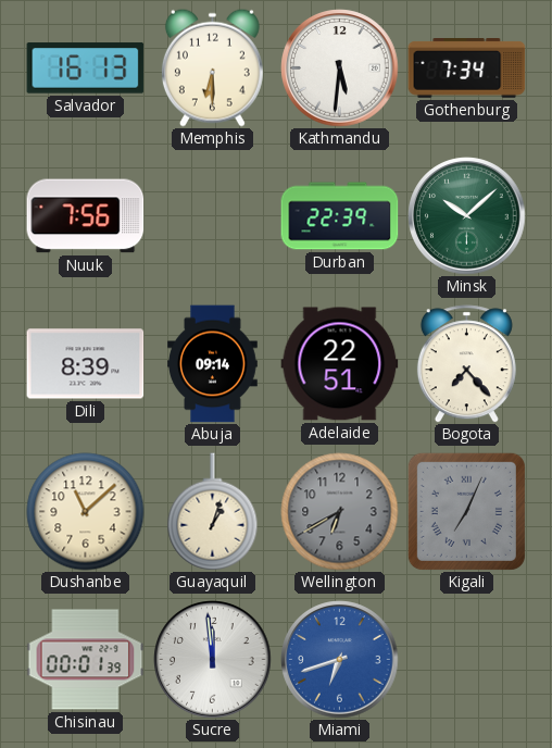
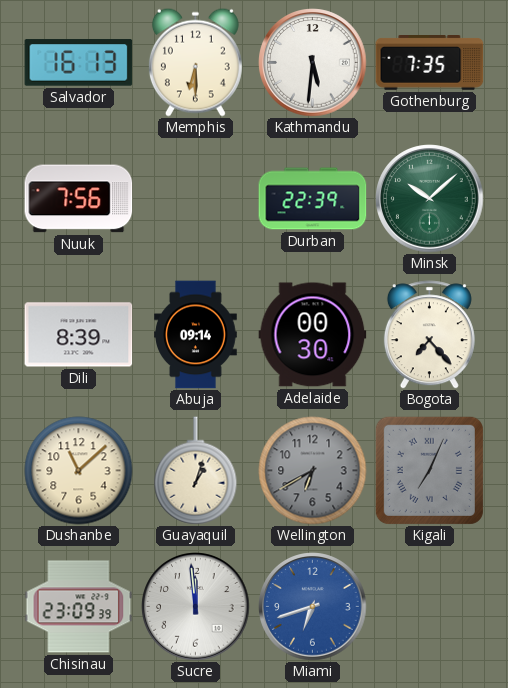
Gothenburg: 7:34 -> 7:35
Adelaide: 22:51 -> 00:30
Chisinau: 00:01 -> 23:09
